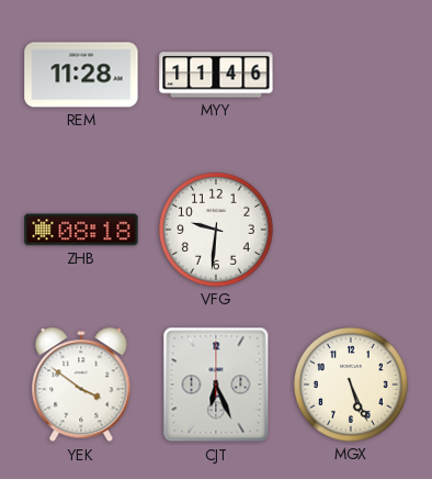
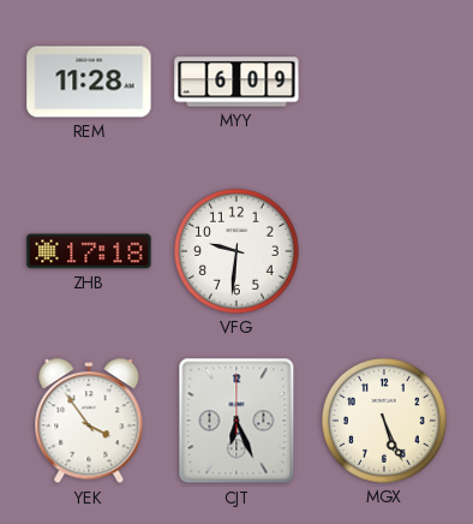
MYY: 11:46 -> 6:09
ZHB: 08:18 -> 17:18
YEK: 3:51 -> 3:54
